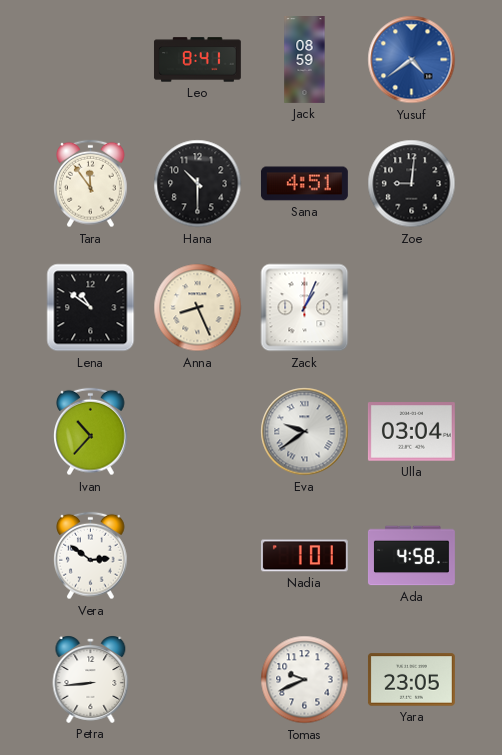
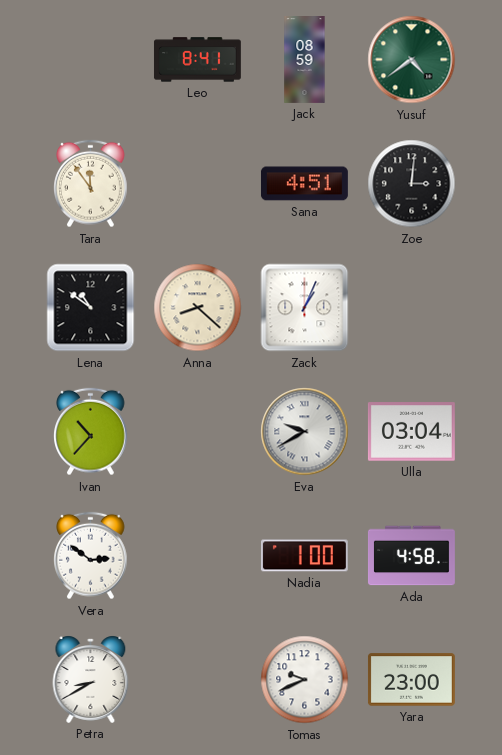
Yusuf dial: blue -> green
Hana: 10:30 -> none
Zoe: 9:01 -> 3:01
Anna: 8:26 -> 8:22
Eva: 9:39 -> 9:40
Nadia: 1:01 -> 1:00
Petra: 8:44 -> 8:40
Yara: 23:05 -> 23:00
